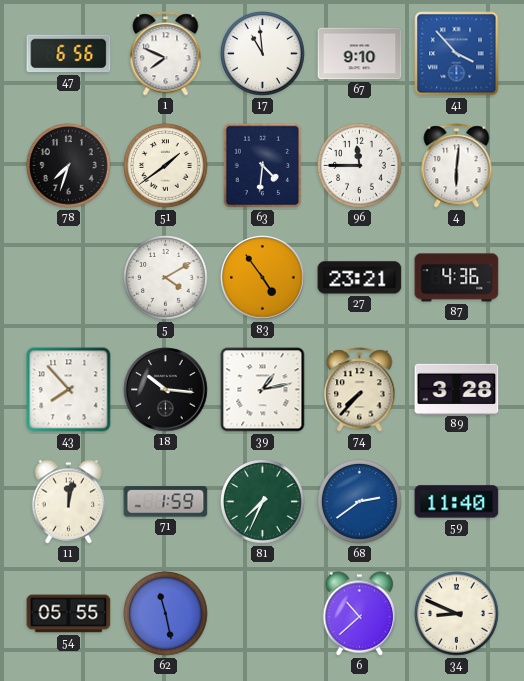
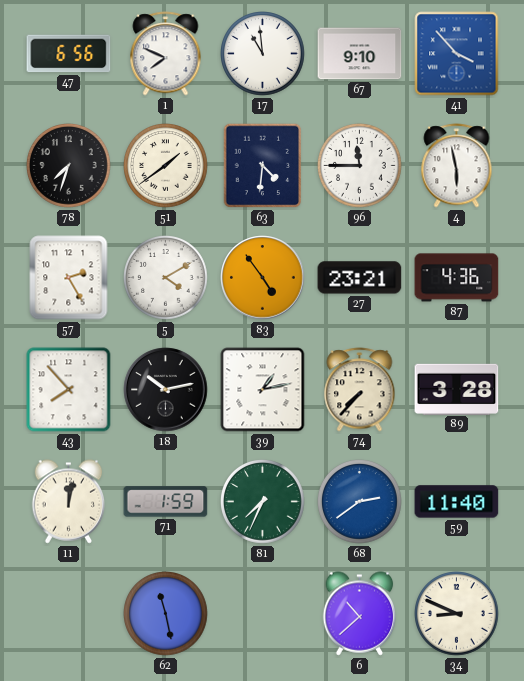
4: 6:01 -> 5:58
57: none -> 2:25
18: 10:16 -> 10:13
54: 05:55 -> none
